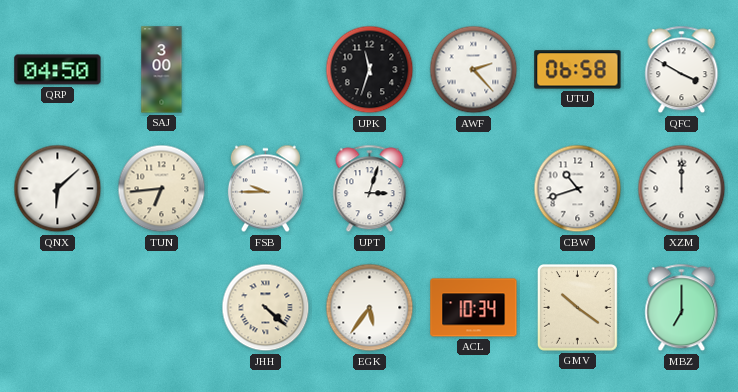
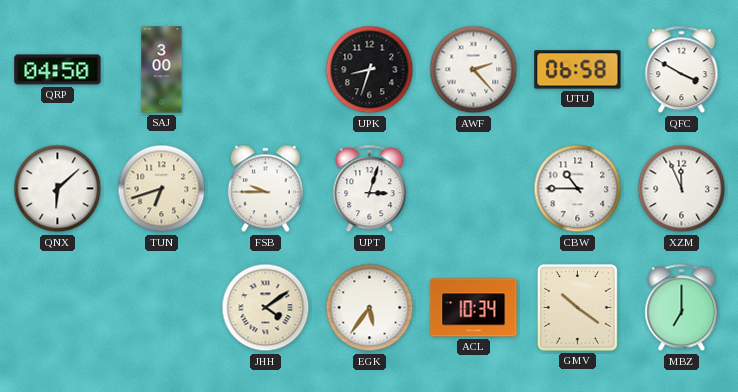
UPK: 11:33 -> 8:33
TUN: 6:44 -> 6:42
CBW: 10:42 -> 10:45
XZM: 12:00 -> 11:56
JHH: 4:22 -> 4:09
